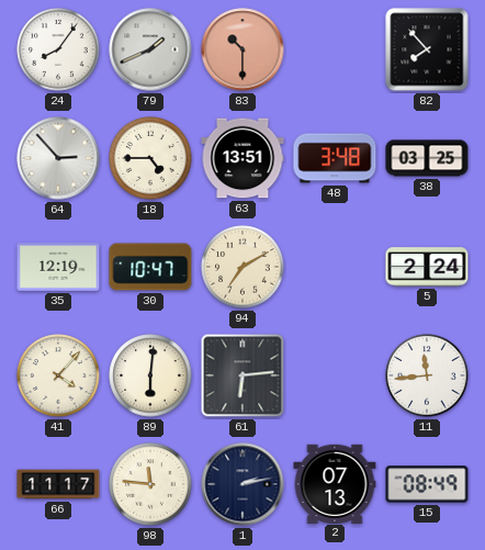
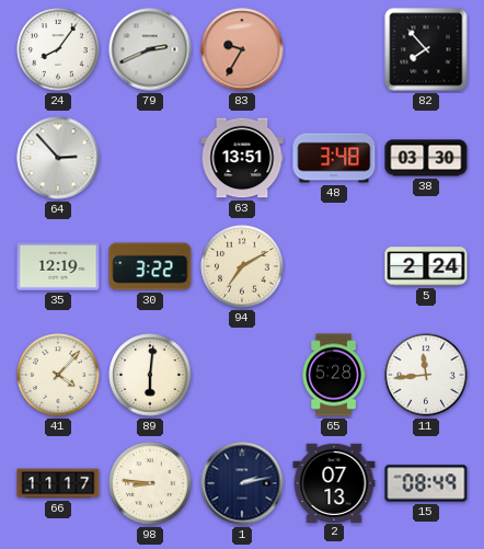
79: 1:41 -> 2:41
83: 10:30 -> 9:35
18: 4:45 -> none
38: 03:25 -> 03:30
30: 10:47 -> 3:22
61: 6:14 -> none
65: none -> 5:28
98: 11:46 -> 8:46
